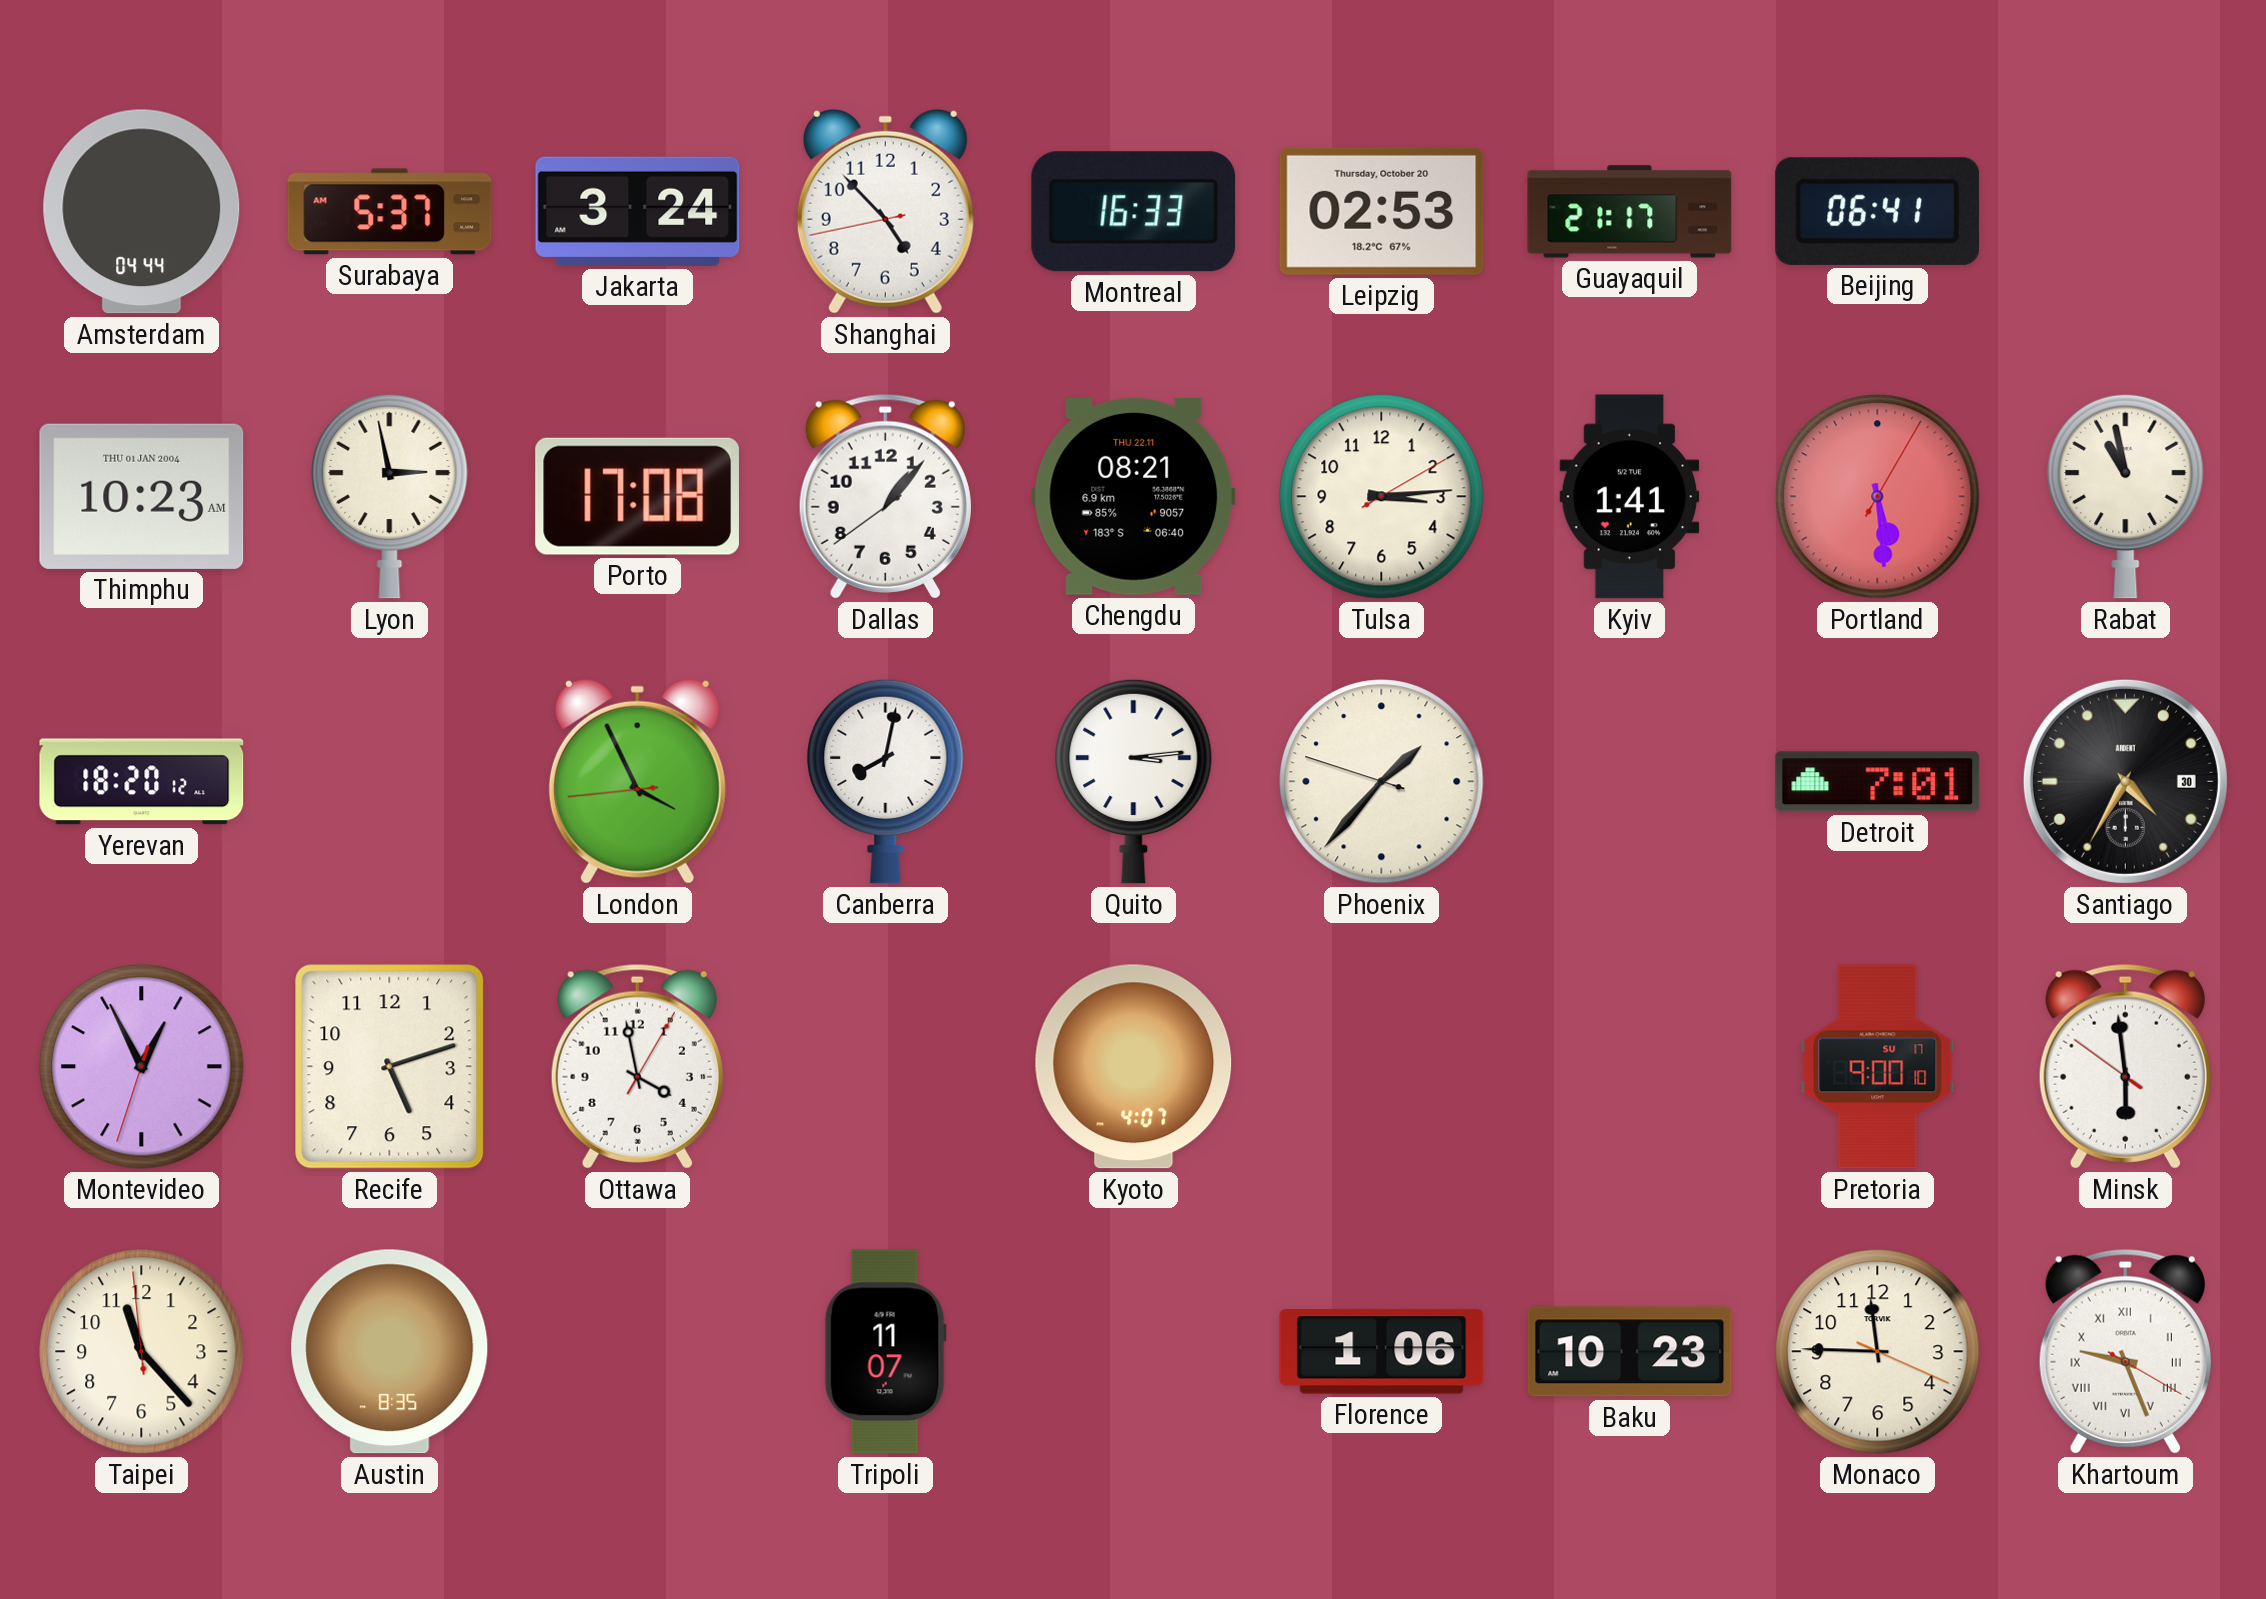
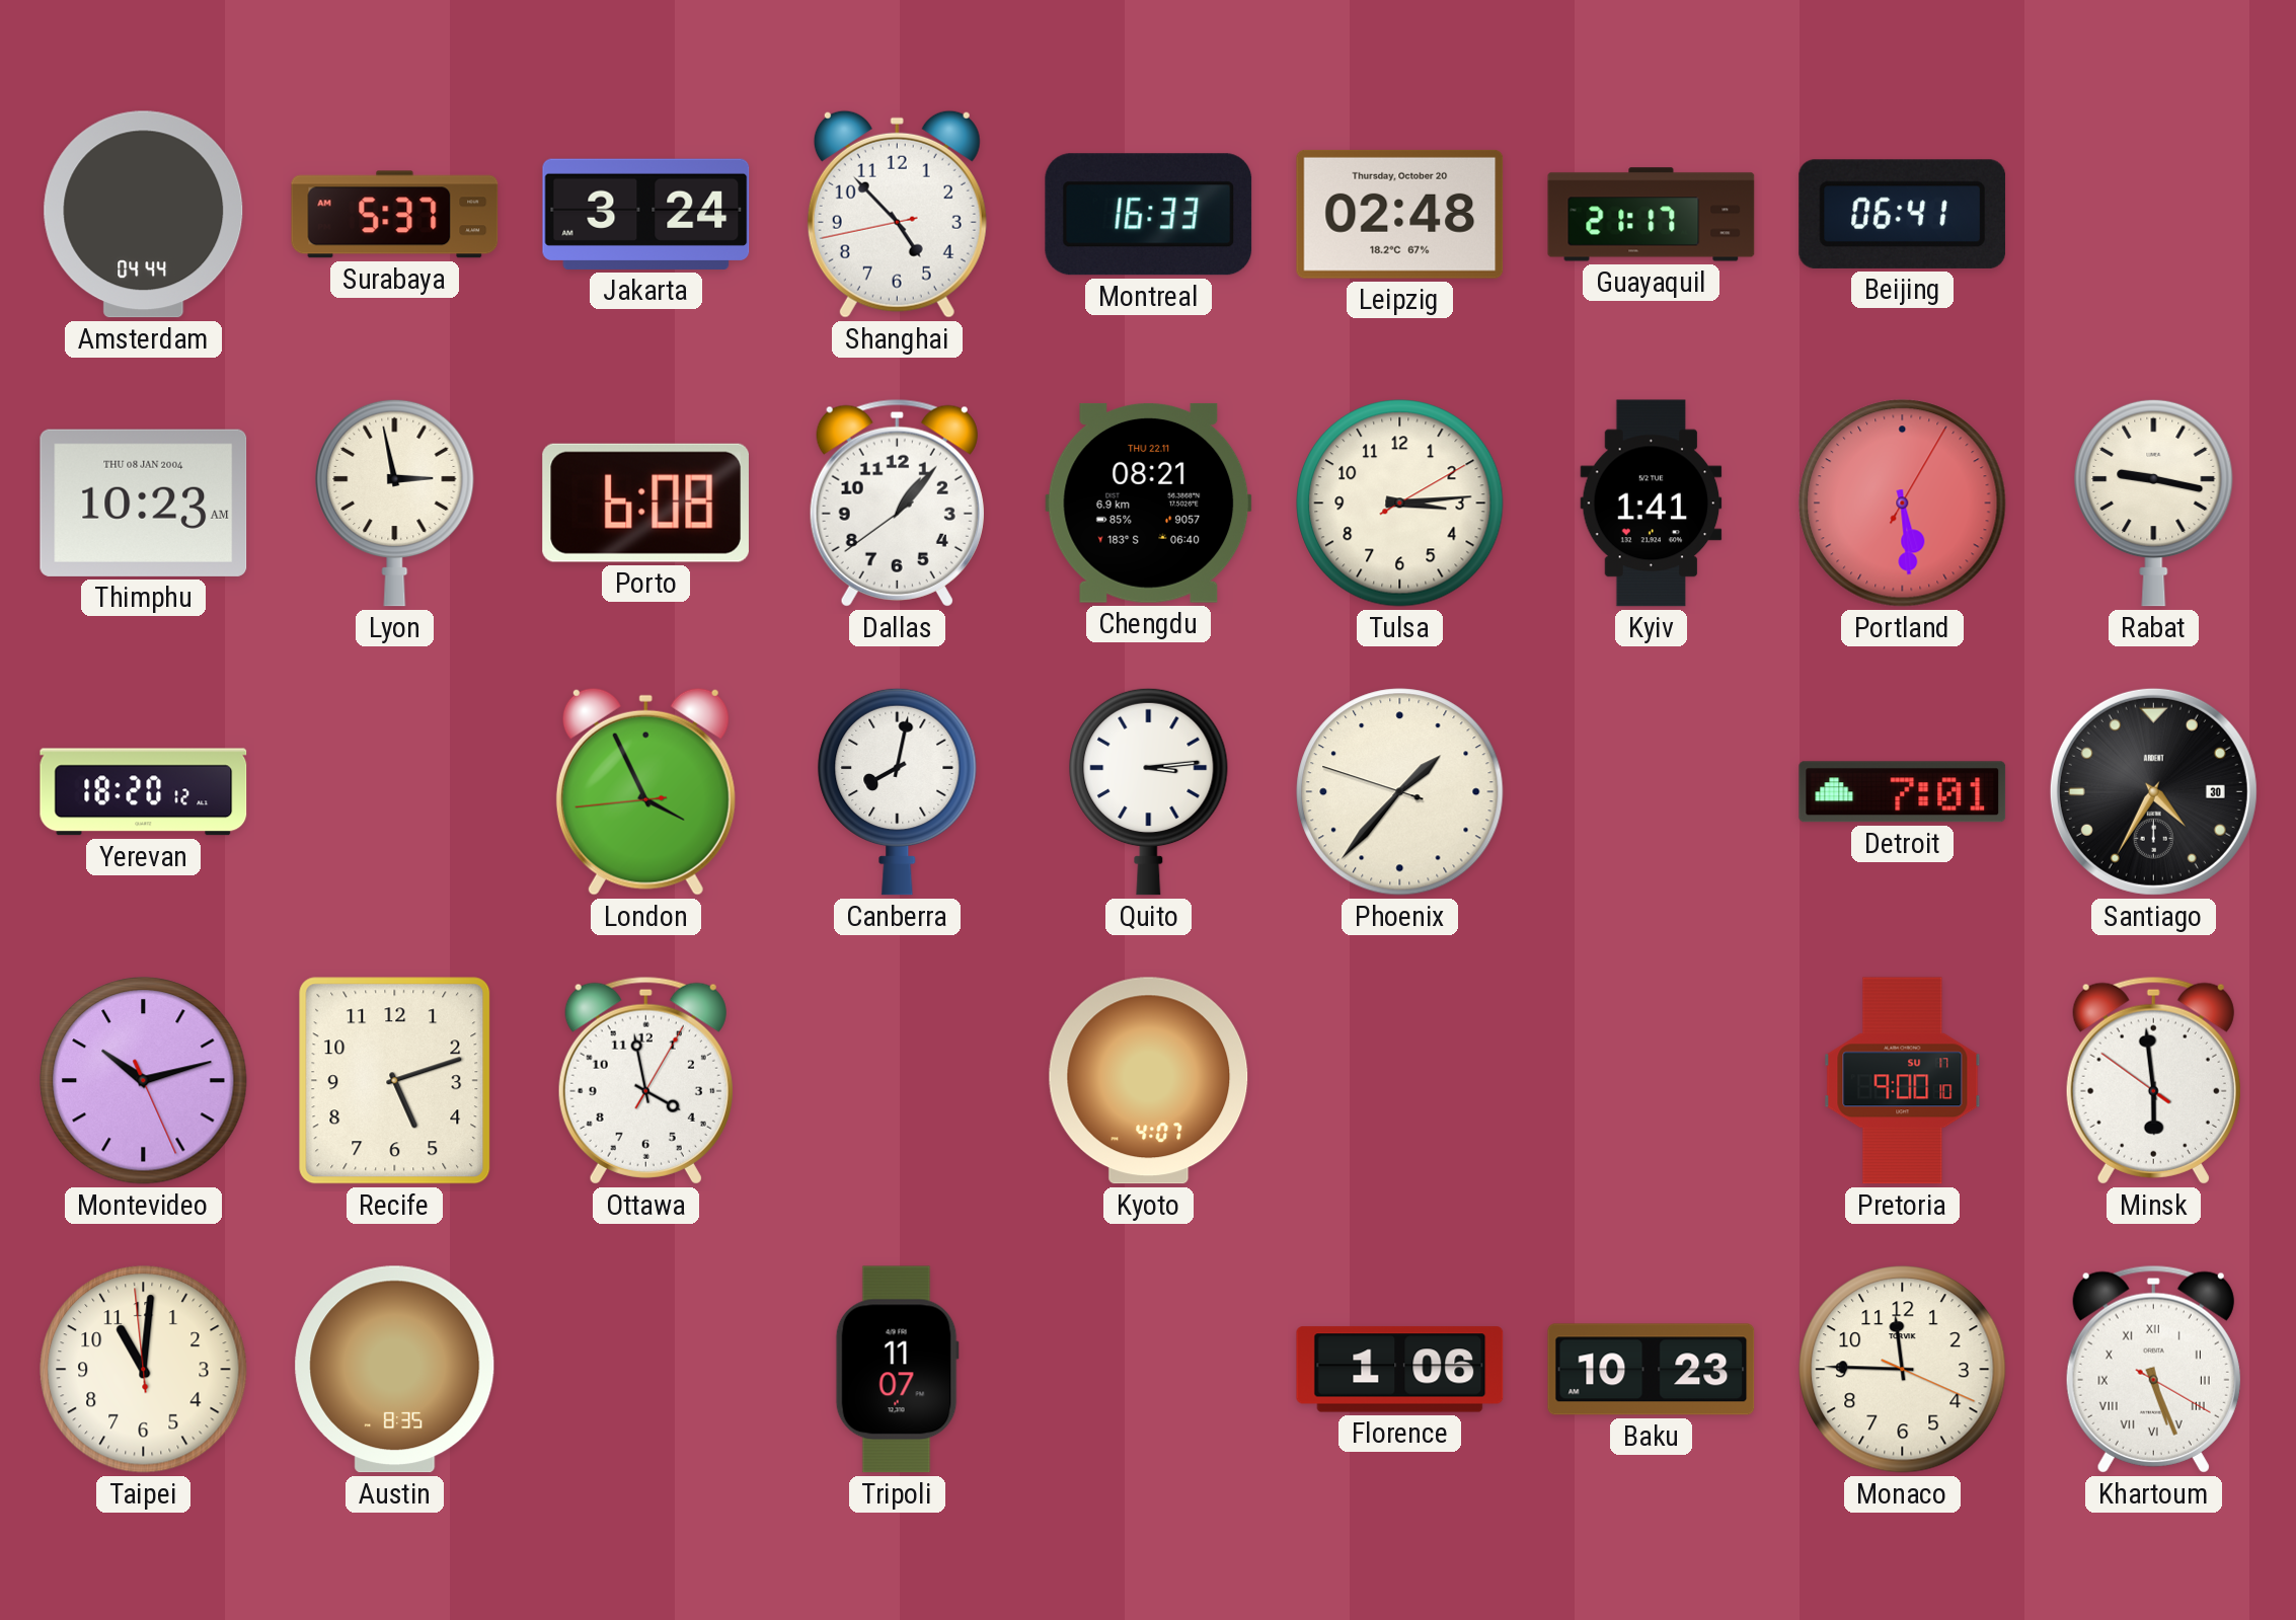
Leipzig: 02:53 -> 02:48
Thimphu date: THU 01 JAN 2004 -> THU 08 JAN 2004
Porto: 17:08 -> 6:08
Rabat: 10:58 -> 9:17
Montevideo: 12:55 -> 10:12
Taipei: 11:22 -> 11:00
Khartoum: 9:26 -> 5:26
